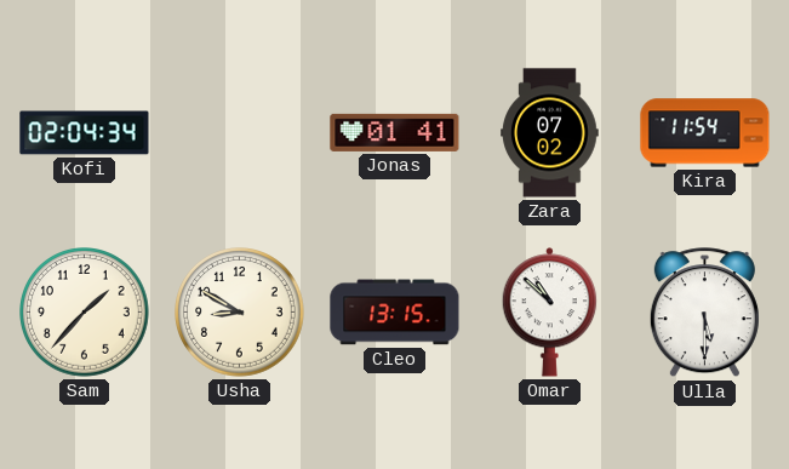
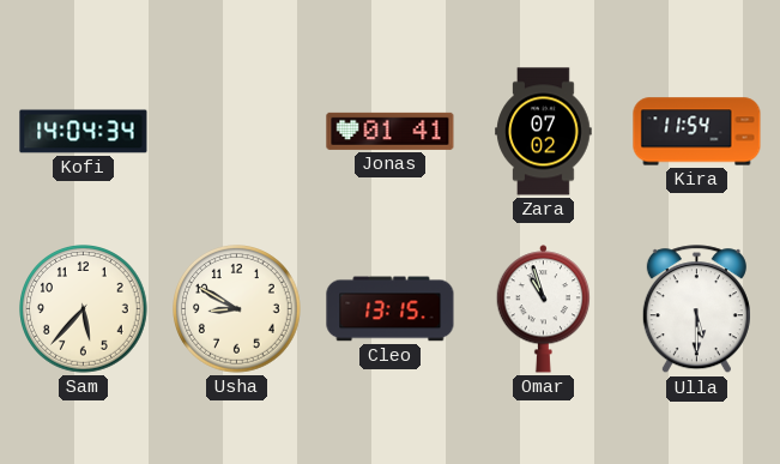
Kofi: 02:04 -> 14:04
Sam: 1:37 -> 5:37
Omar: 10:52 -> 10:57
